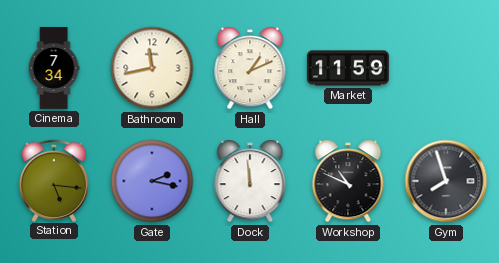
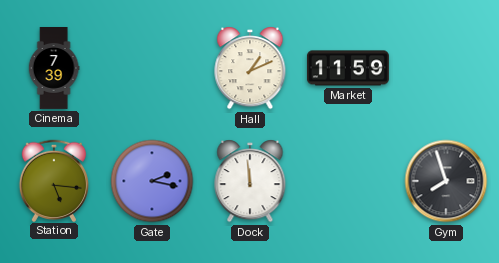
Cinema: 7:34 -> 7:39
Bathroom: 11:43 -> none
Workshop: 10:49 -> none
